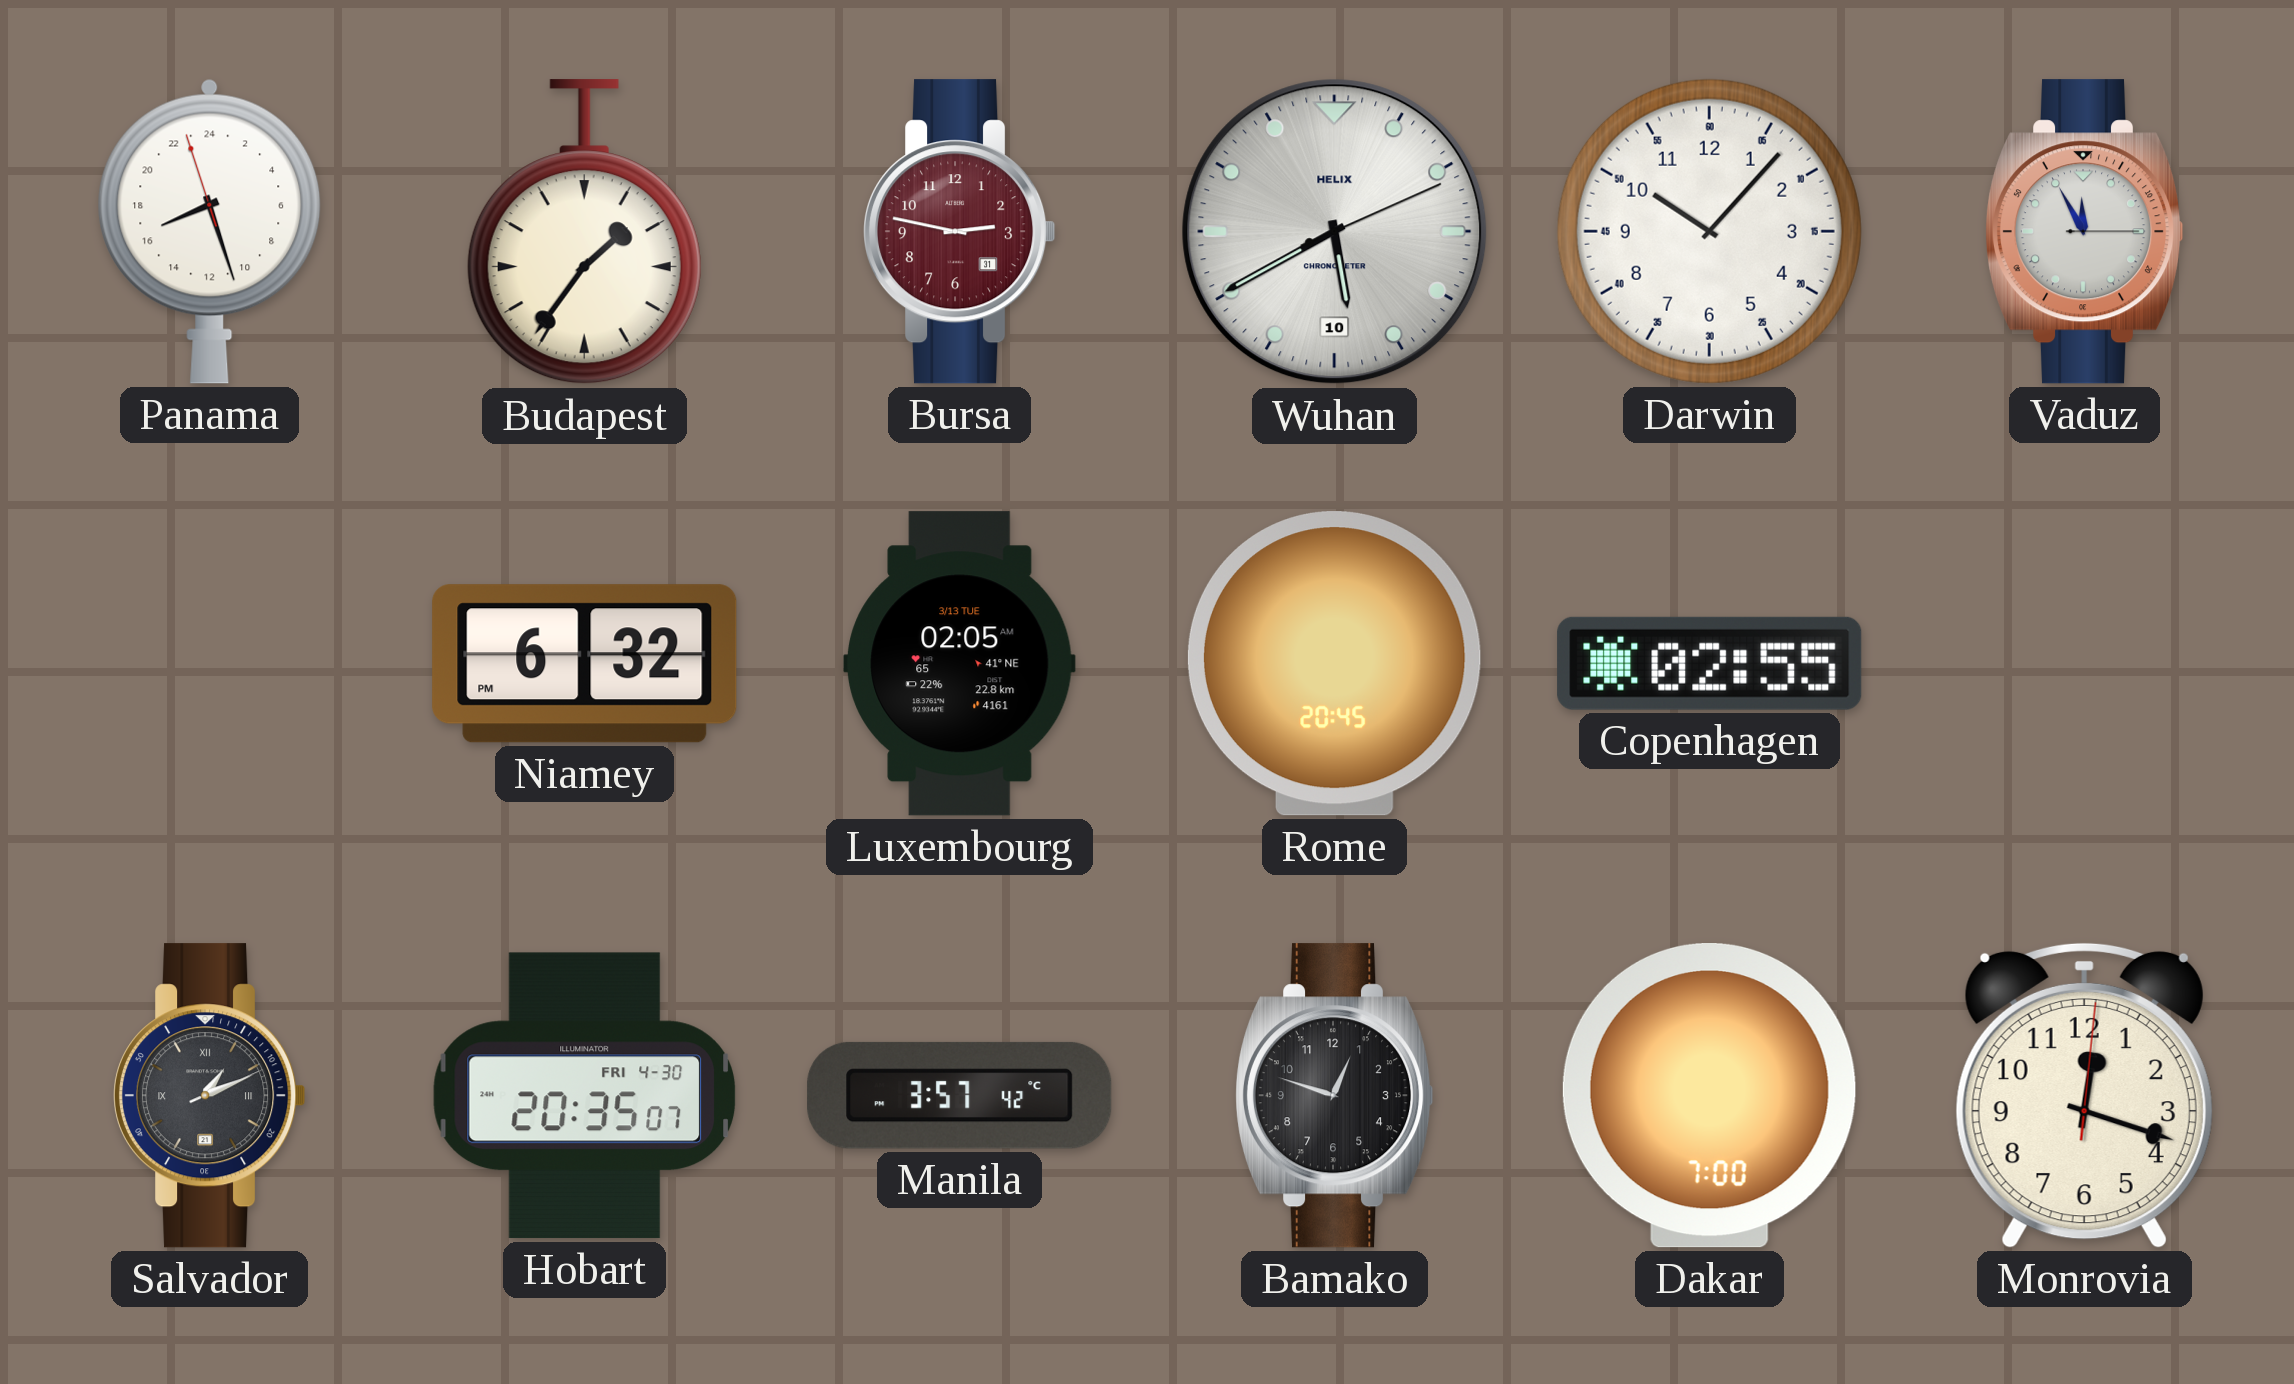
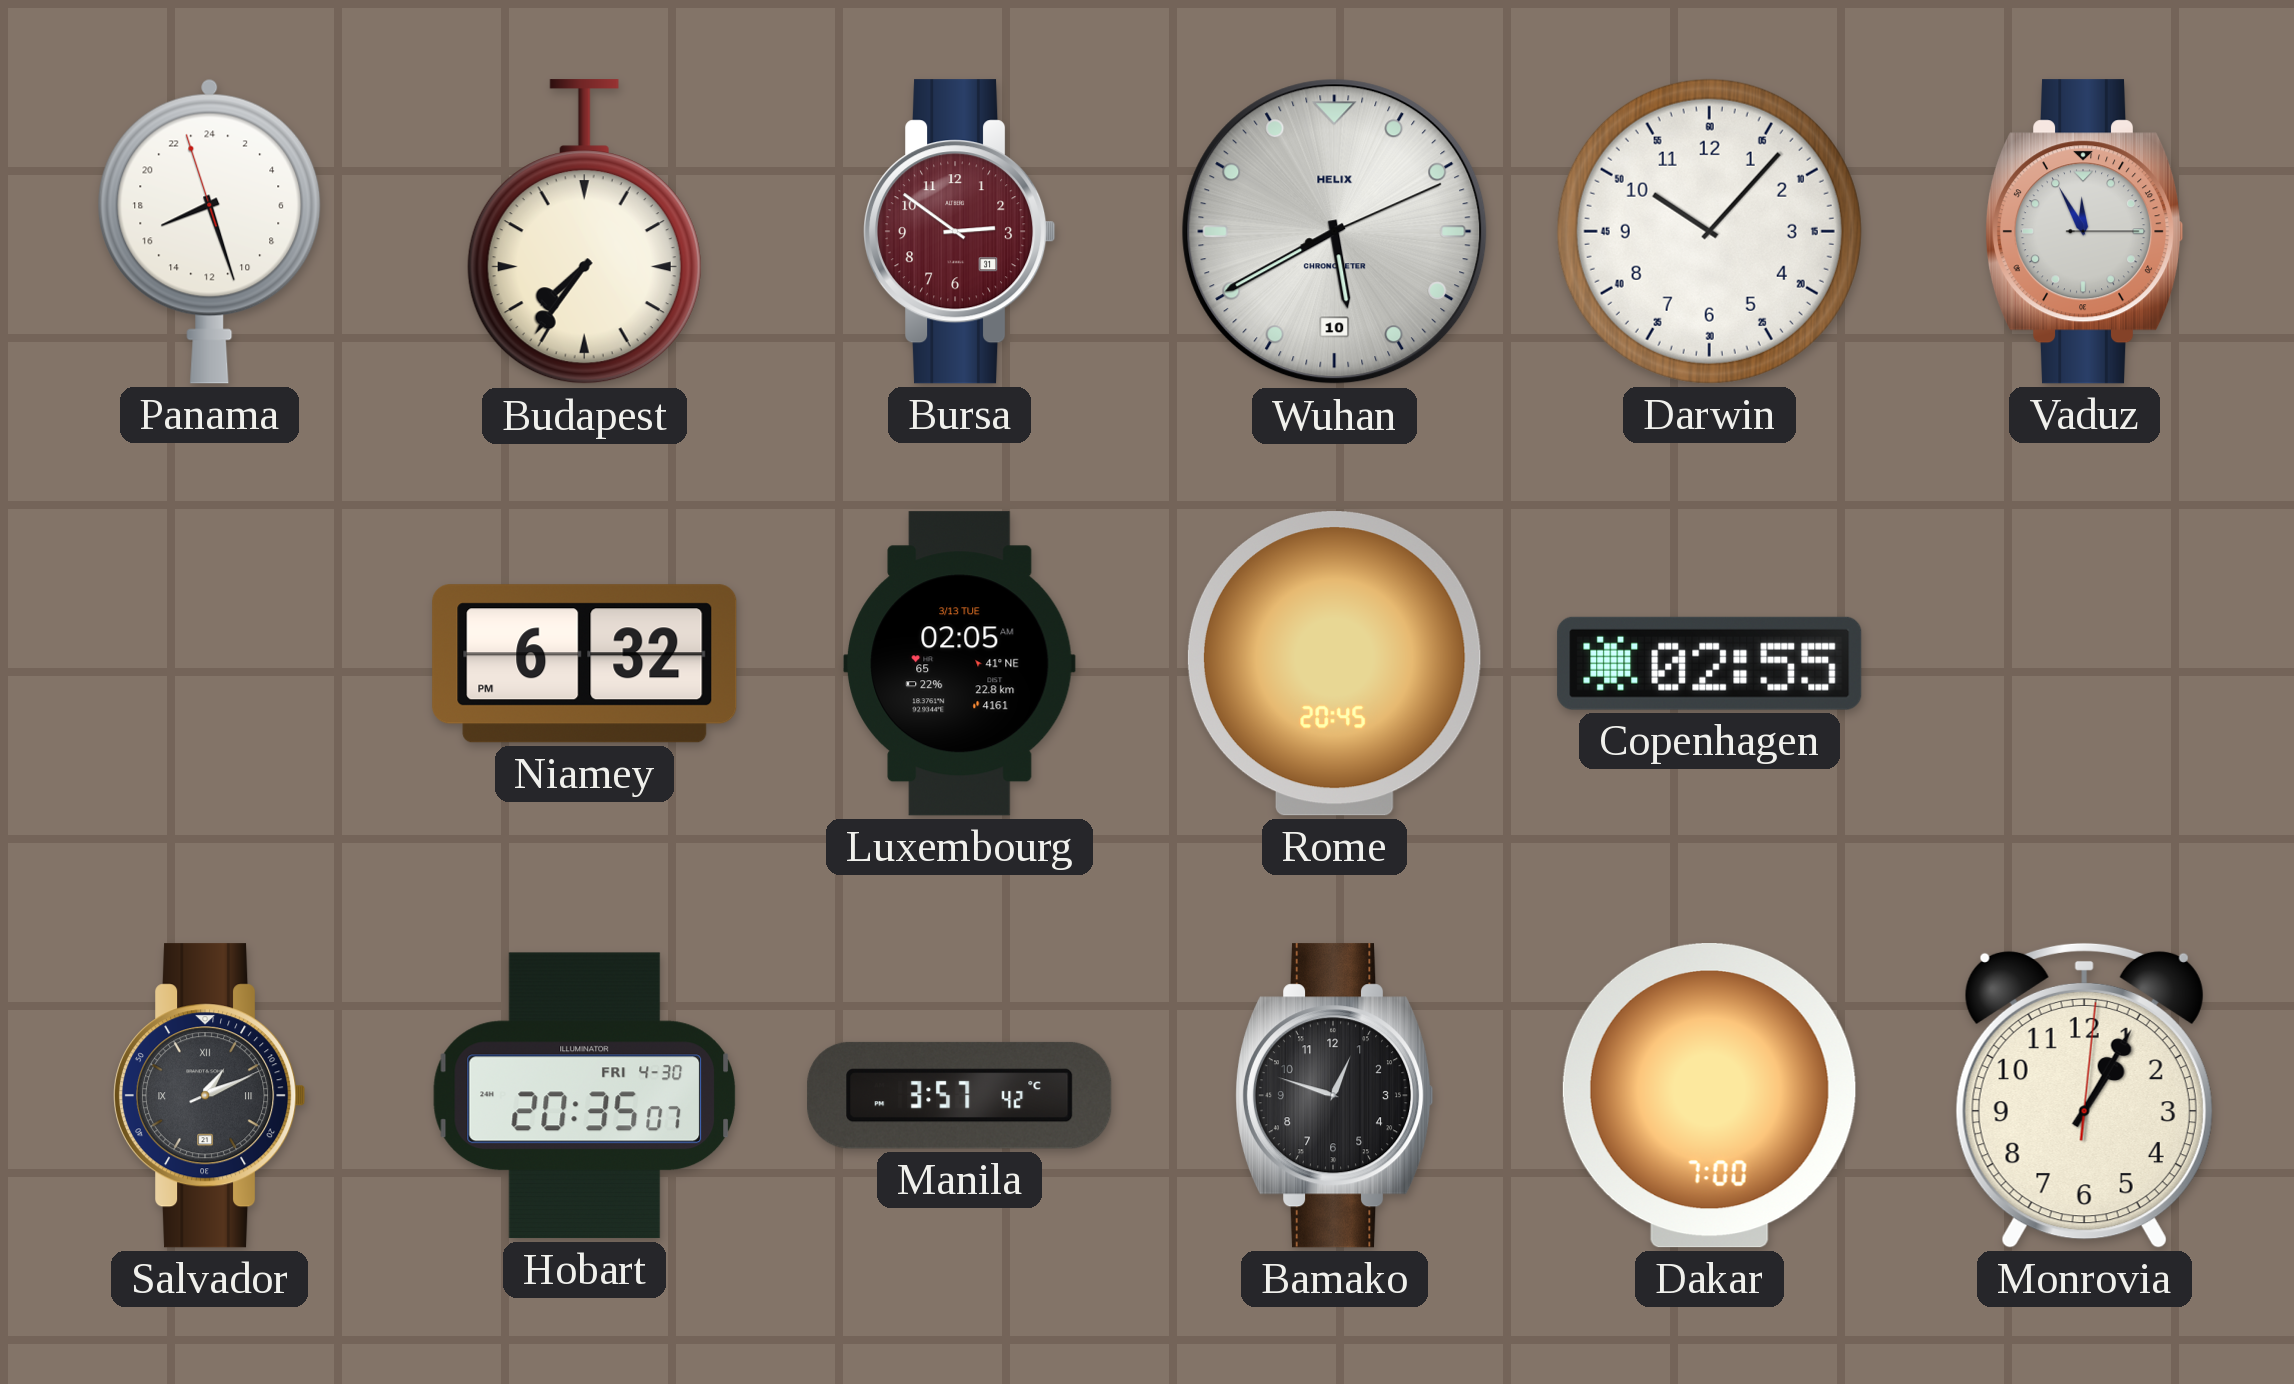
Budapest: 1:36 -> 7:36
Bursa: 2:47 -> 2:51
Monrovia: 12:18 -> 1:05
